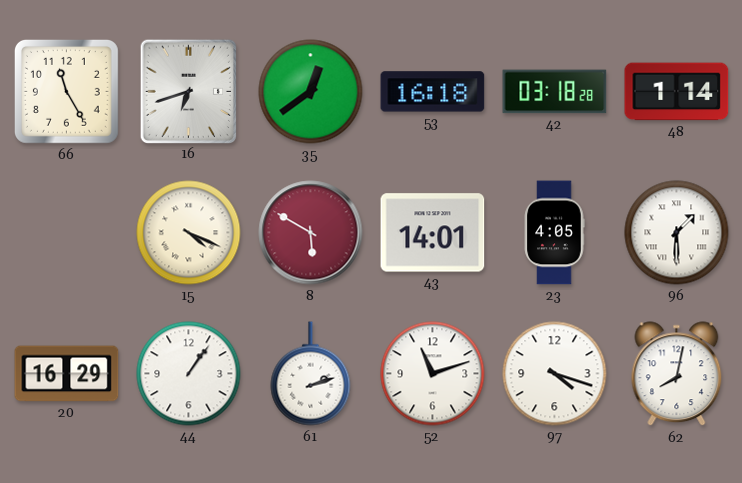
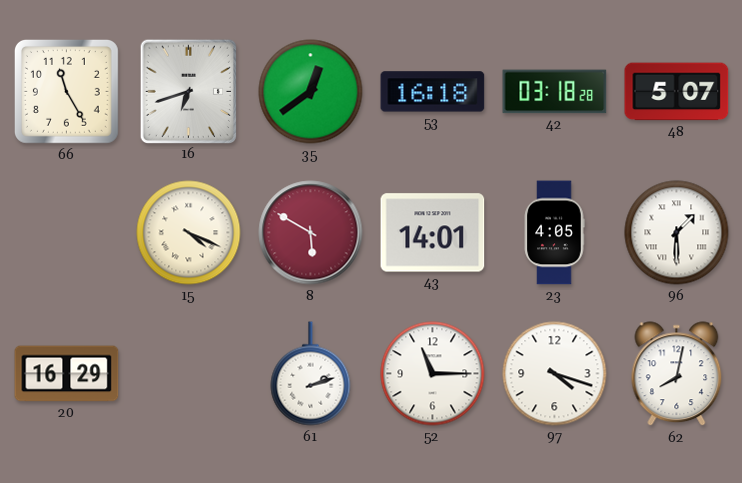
48: 1:14 -> 5:07
44: 1:06 -> none
52: 11:12 -> 11:15
